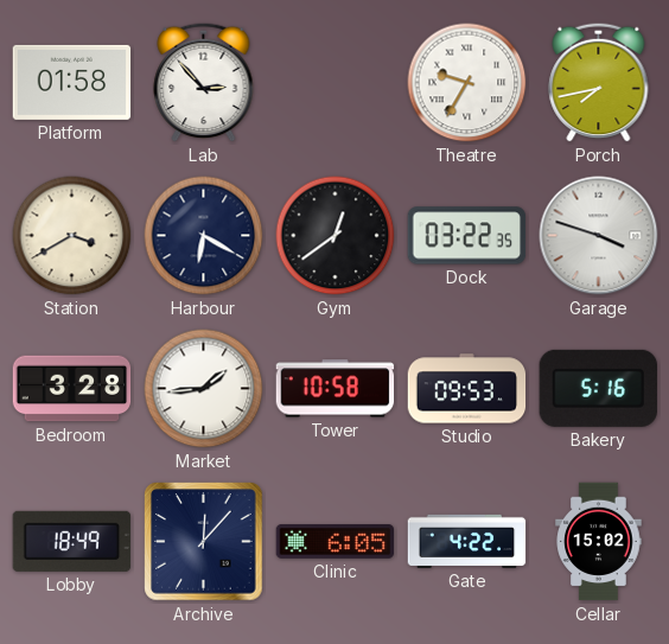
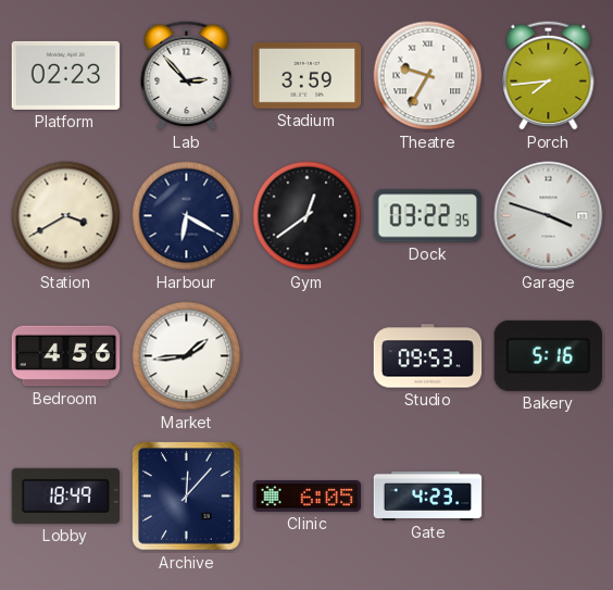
Platform: 01:58 -> 02:23
Stadium: none -> 3:59
Porch: 7:43 -> 7:44
Bedroom: 3:28 -> 4:56
Tower: 10:58 -> none
Gate: 4:22 -> 4:23
Cellar: 15:02 -> none
